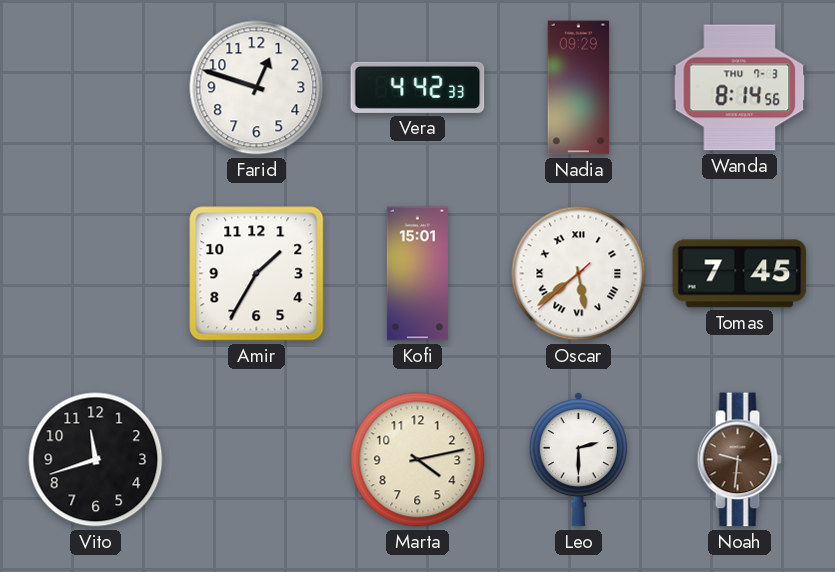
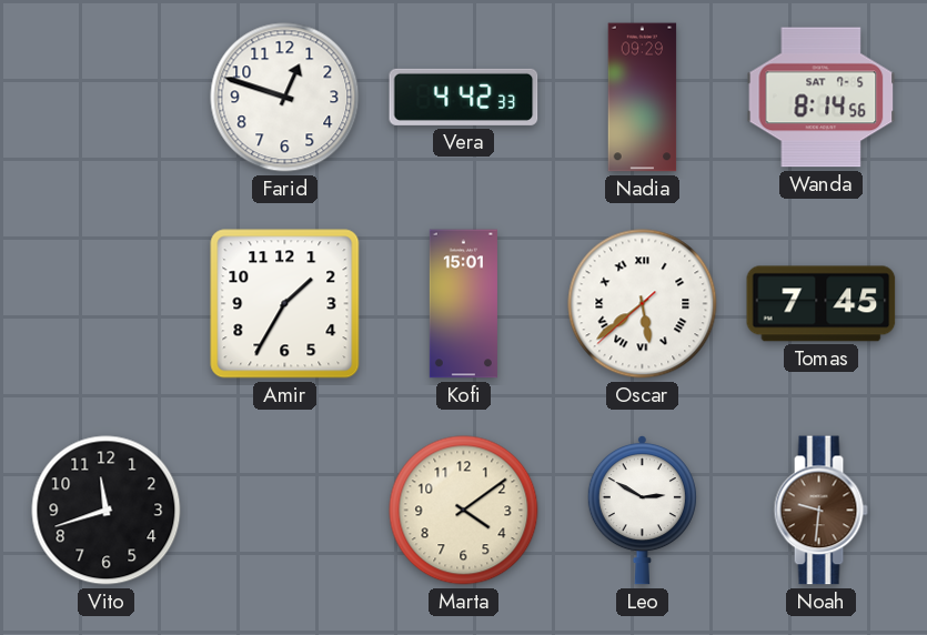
Wanda date: THU 7-3 -> SAT 7-5
Marta: 4:13 -> 4:09
Leo: 2:30 -> 2:50
